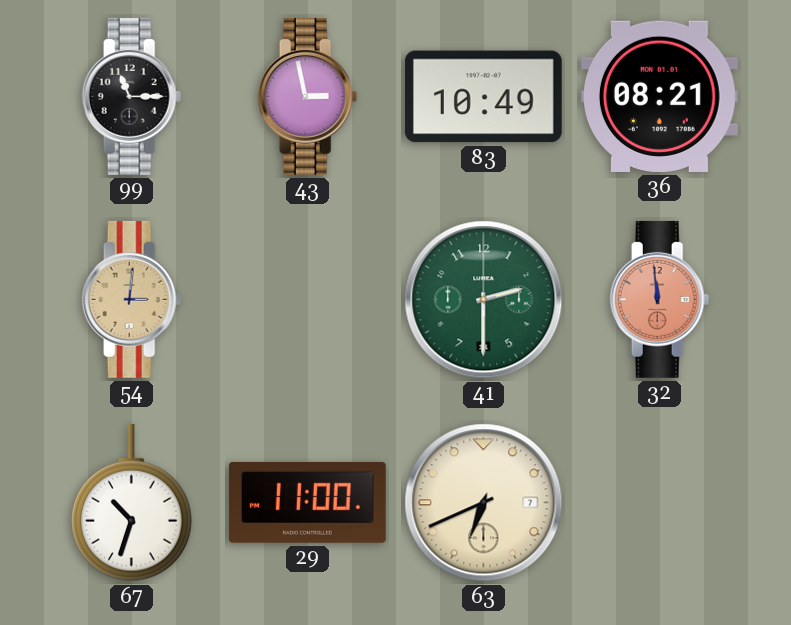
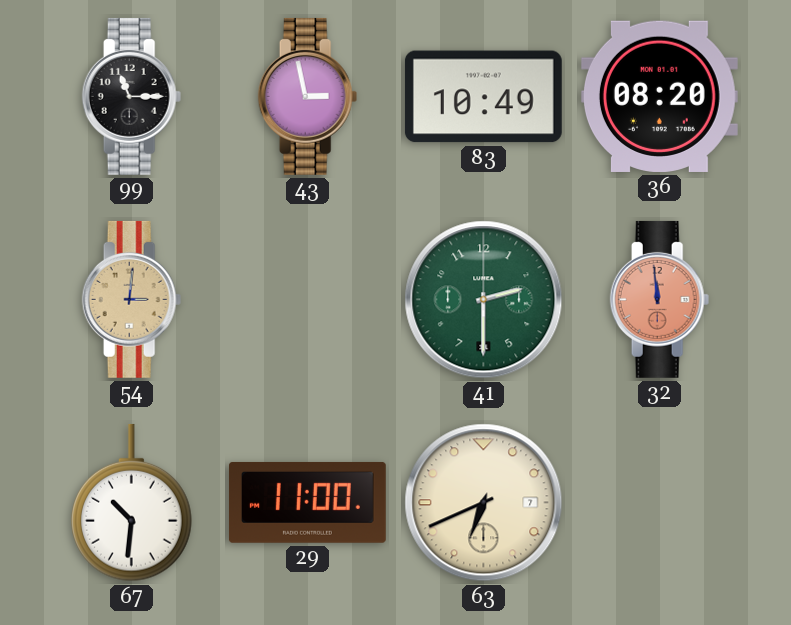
36: 08:21 -> 08:20
67: 10:33 -> 10:31
